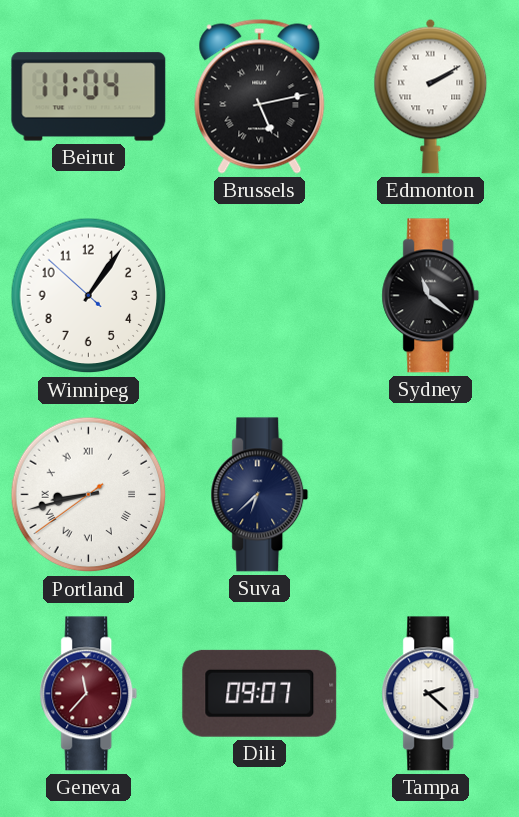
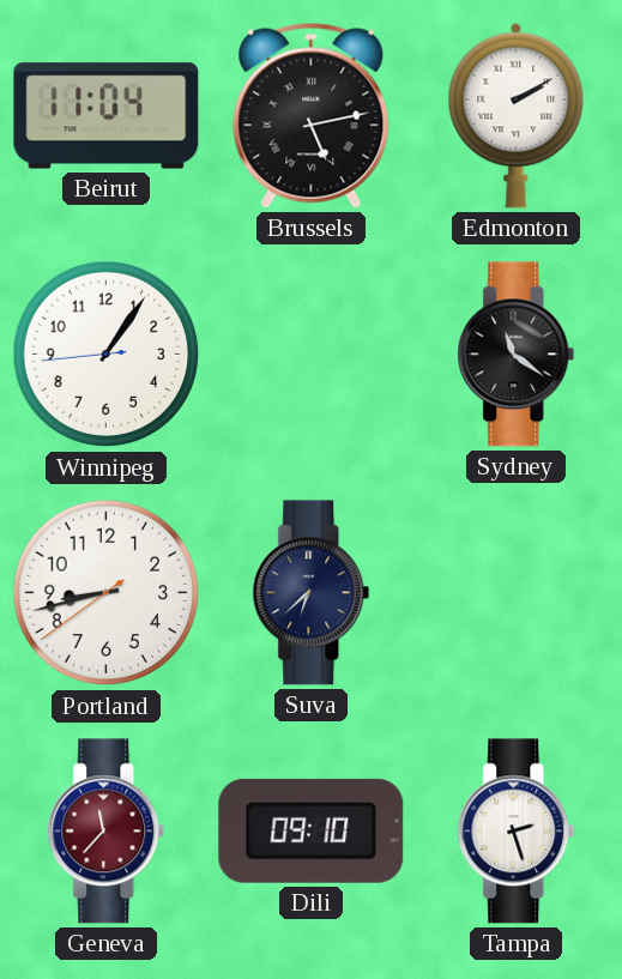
Winnipeg: 1:05:52 -> 1:05:44
Portland numerals: Roman -> Arabic
Dili: 09:07 -> 09:10
Tampa: 2:22 -> 2:27
